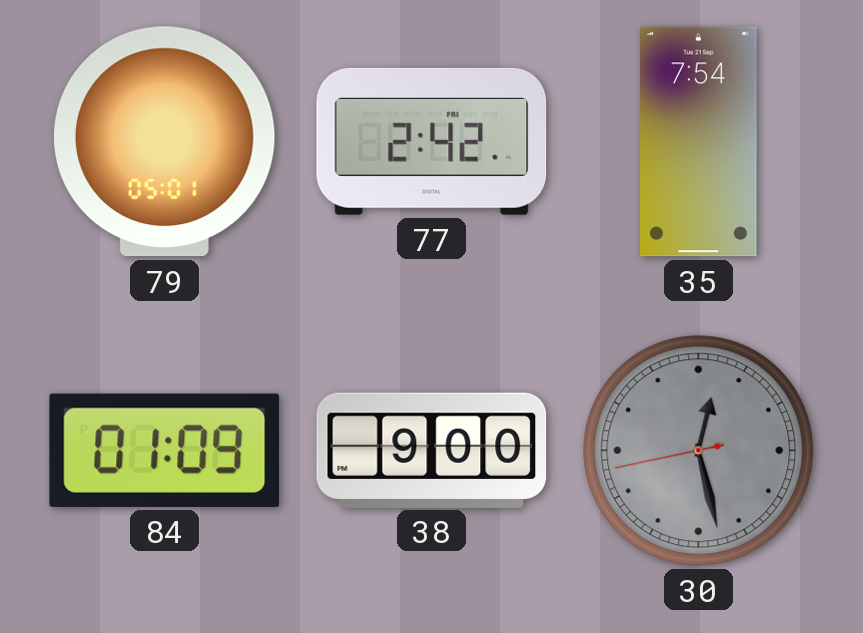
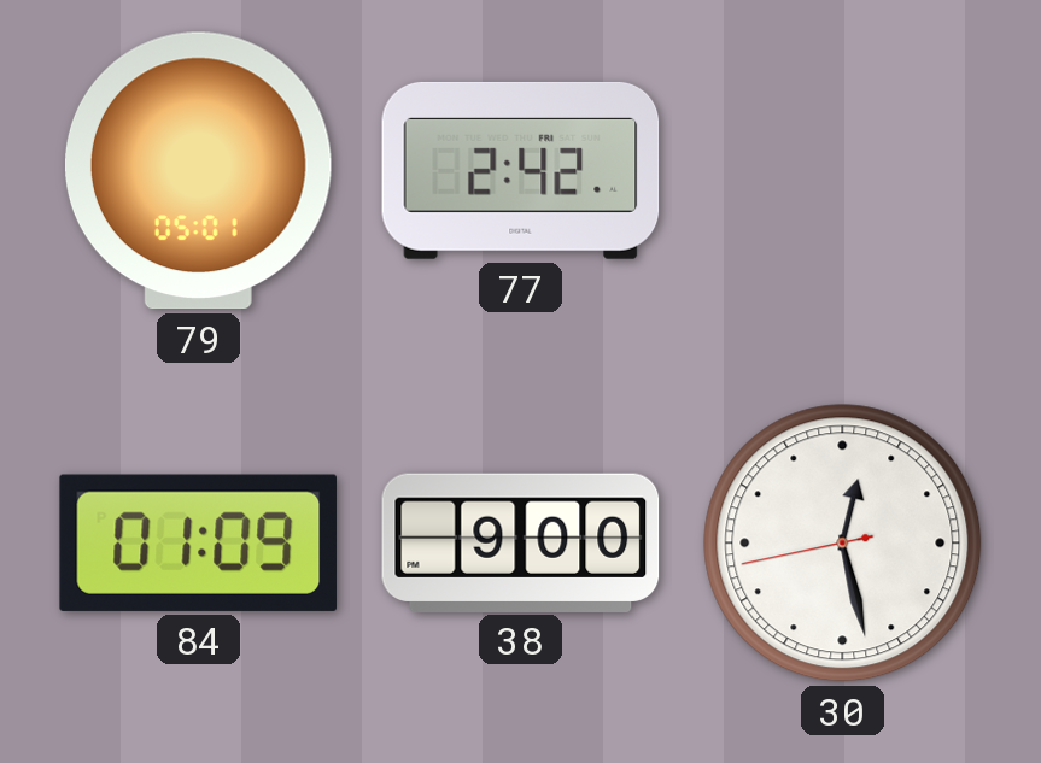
35: 7:54 -> none
30 dial: grey -> white
